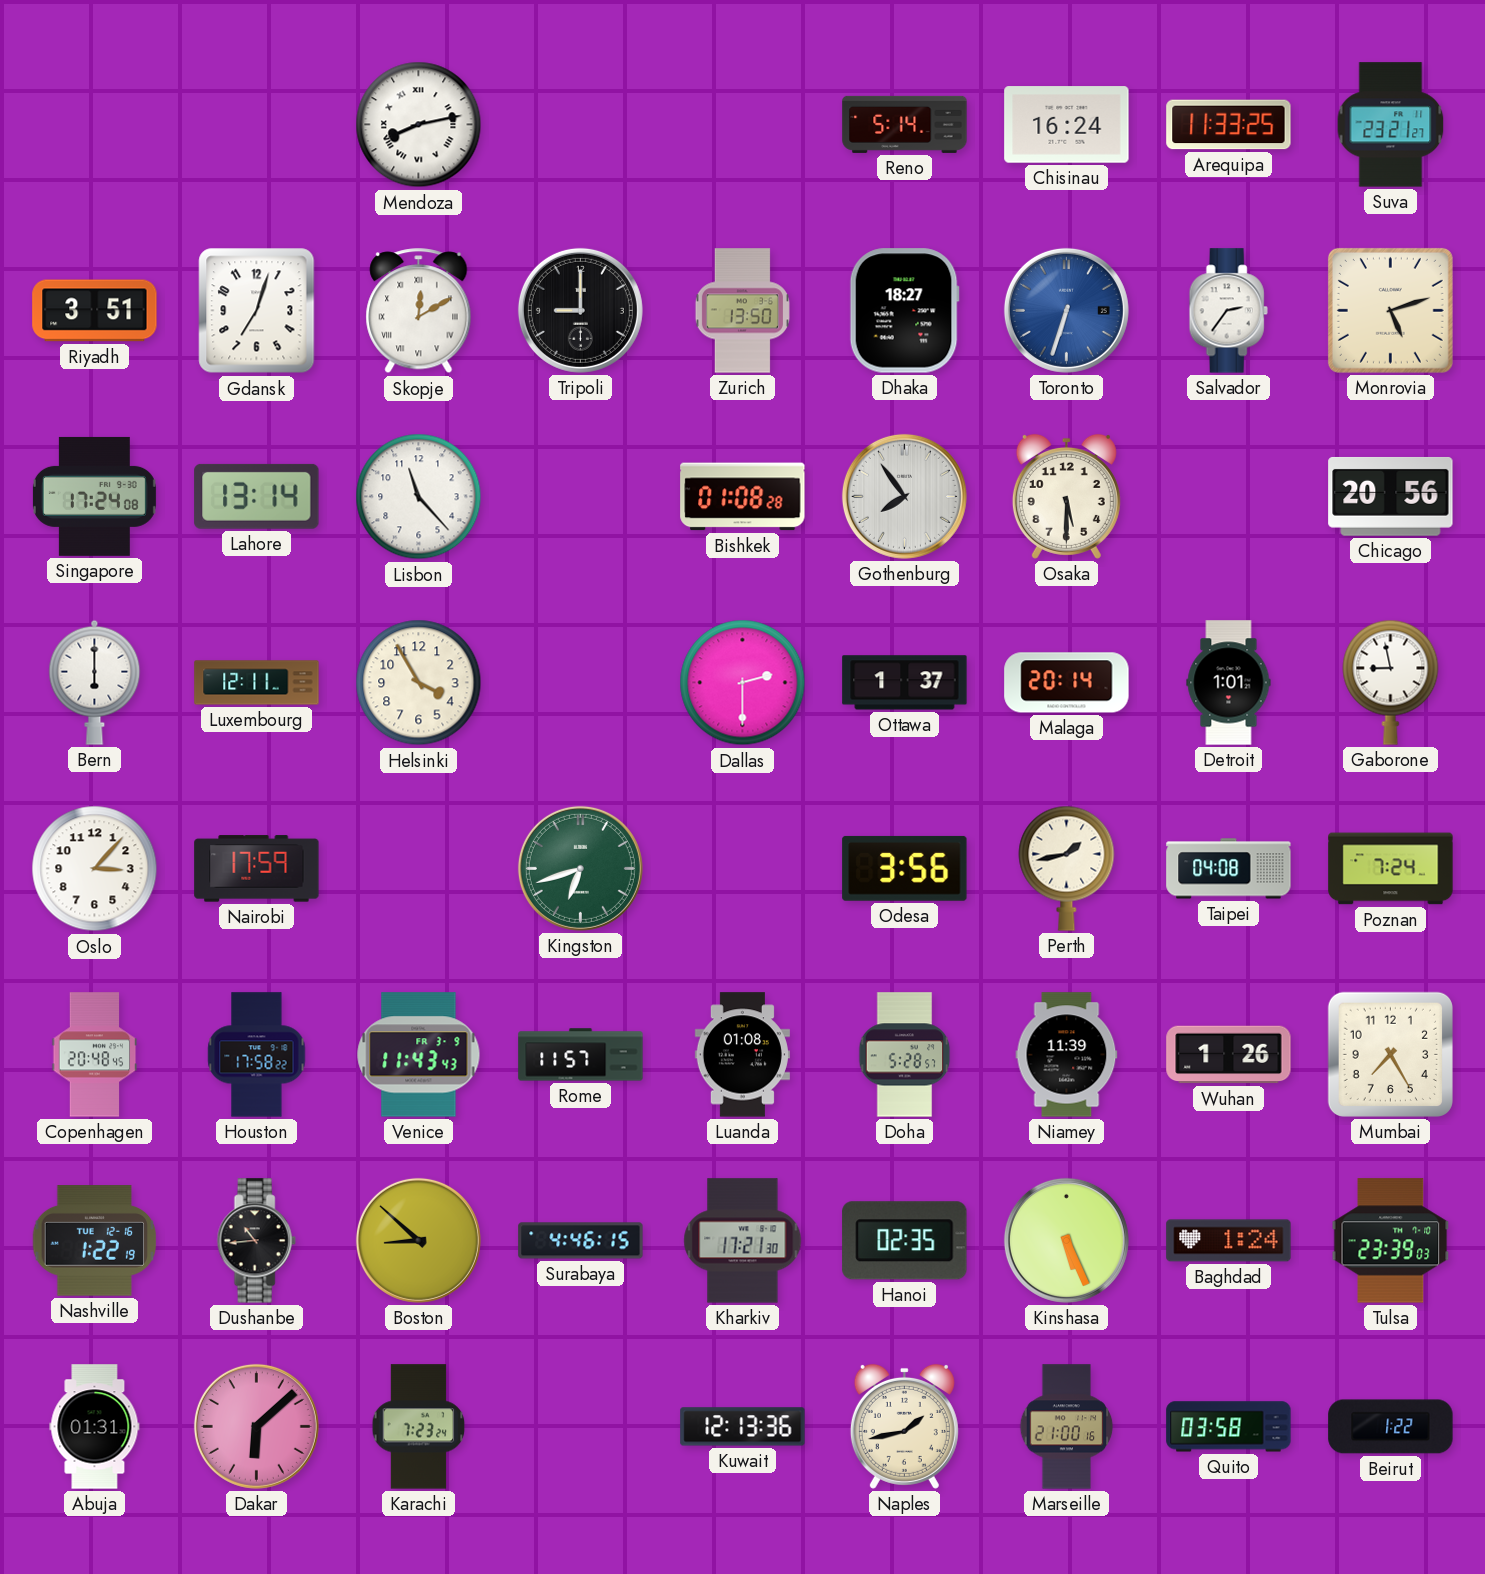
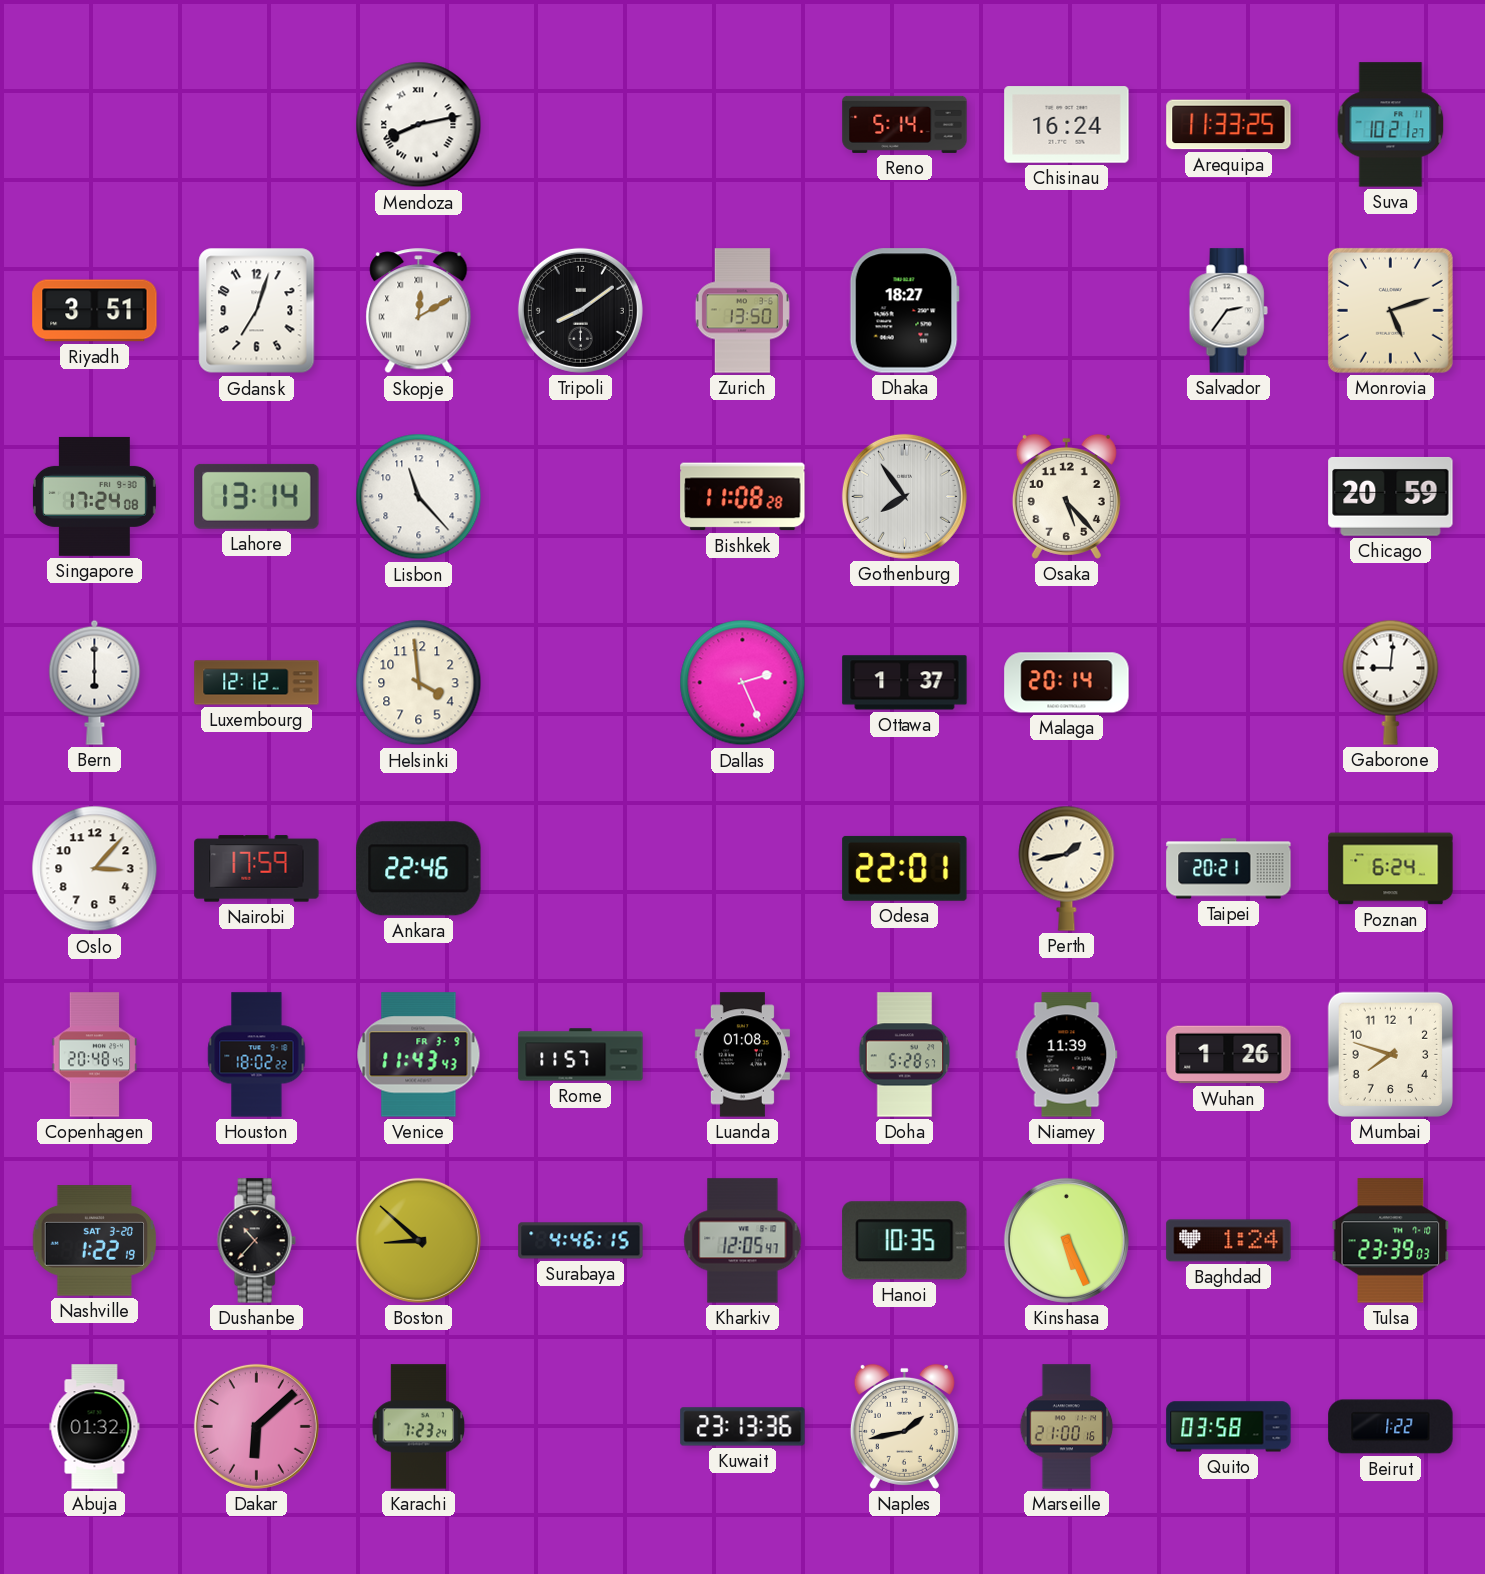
Suva: 23:21 -> 10:21
Tripoli: 9:00 -> 8:09
Toronto: 6:33 -> none
Bishkek: 01:08 -> 11:08
Osaka: 5:30 -> 5:23
Chicago: 20:56 -> 20:59
Luxembourg: 12:11 -> 12:12
Helsinki: 3:55 -> 3:59
Dallas: 2:30 -> 2:26
Detroit: 1:01 -> none
Gaborone: 8:58 -> 9:01
Ankara: none -> 22:46
Kingston: 6:42 -> none
Odesa: 3:56 -> 22:01
Taipei: 04:08 -> 20:21
Poznan: 7:24 -> 6:24
Houston: 17:58 -> 18:02
Mumbai: 7:25 -> 7:48
Nashville date: TUE 12-16 -> SAT 3-20
Dushanbe: 10:44 -> 10:37
Kharkiv: 17:21 -> 12:05
Hanoi: 02:35 -> 10:35
Abuja: 01:31 -> 01:32
Kuwait: 12:13 -> 23:13
